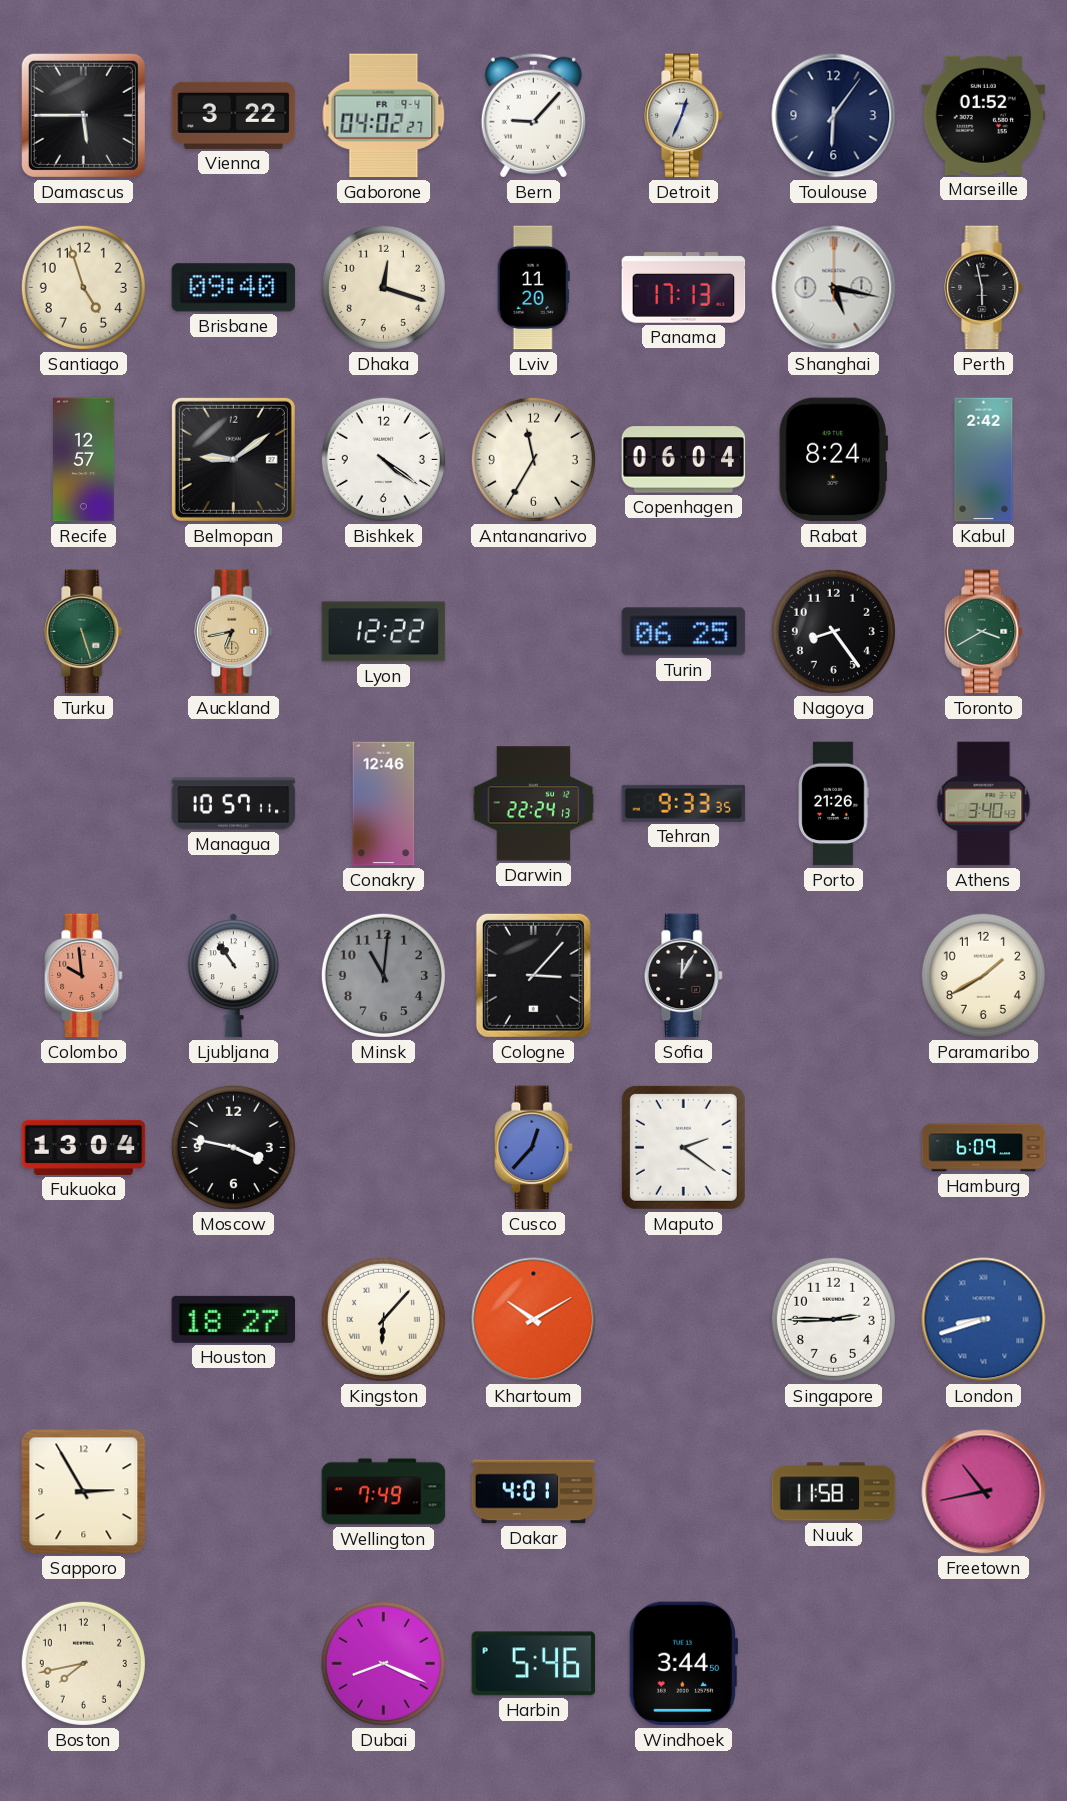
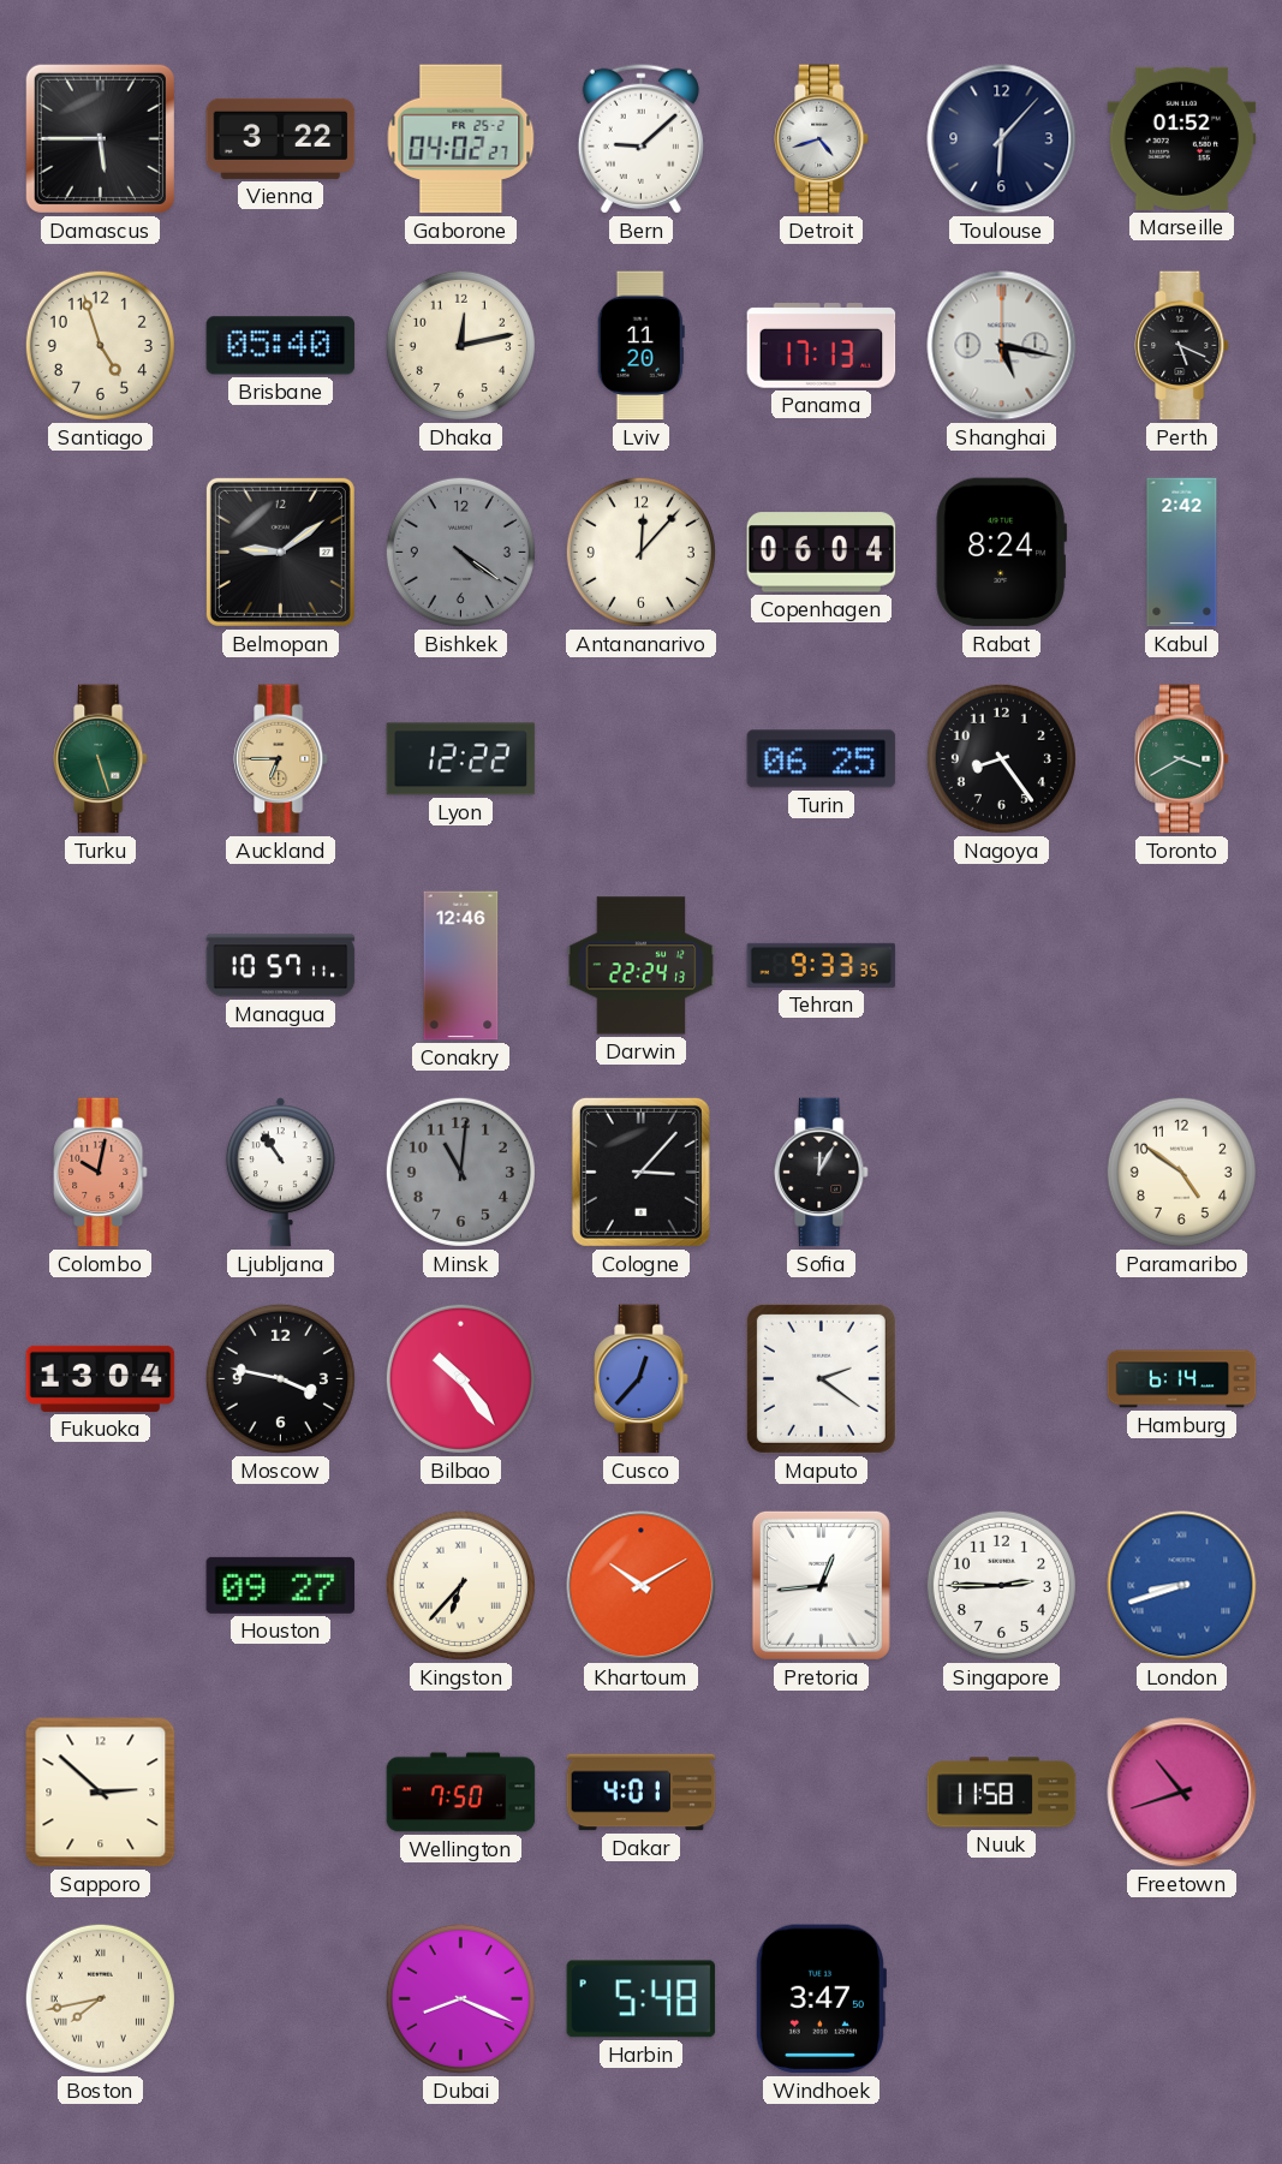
Gaborone date: FR 9-4 -> FR 25-2
Bern: 9:07 -> 9:08
Detroit: 12:34 -> 4:42
Toulouse: 6:06 -> 6:07
Brisbane: 09:40 -> 05:40
Dhaka: 12:18 -> 12:13
Perth: 5:58 -> 5:19
Recife: 12:57 -> none
Bishkek dial: white -> grey
Antananarivo: 11:35 -> 12:07
Auckland: 6:43 -> 6:45
Porto: 21:26 -> none
Athens: 3:40 -> none
Colombo: 9:59 -> 10:02
Paramaribo: 1:40 -> 4:51
Bilbao: none -> 10:24
Hamburg: 6:09 -> 6:14
Houston: 18:27 -> 09:27
Kingston: 6:07 -> 6:37
Pretoria: none -> 12:44
Sapporo: 2:55 -> 2:52
Wellington: 7:49 -> 7:50
Freetown: 10:43 -> 10:42
Boston numerals: Arabic -> Roman
Harbin: 5:46 -> 5:48
Windhoek: 3:44 -> 3:47
